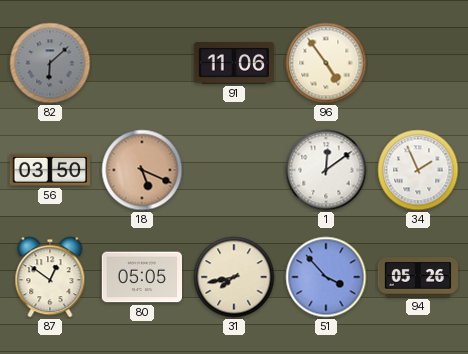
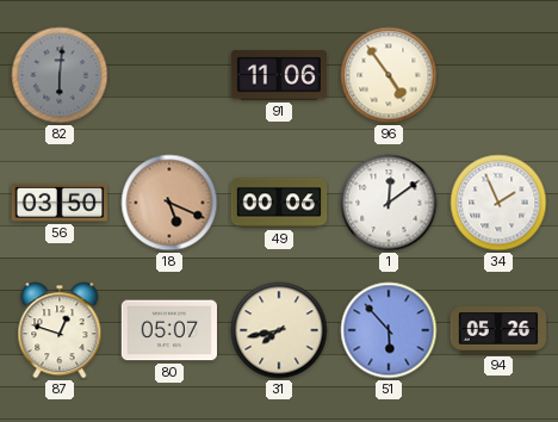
82: 6:08 -> 6:01
49: none -> 00:06
87: 12:51 -> 12:48
80: 05:05 -> 05:07
51: 3:53 -> 5:53
